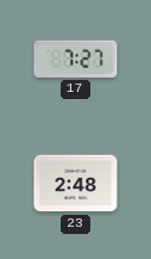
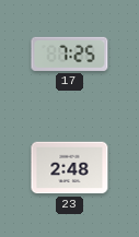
17: 7:27 -> 7:25
